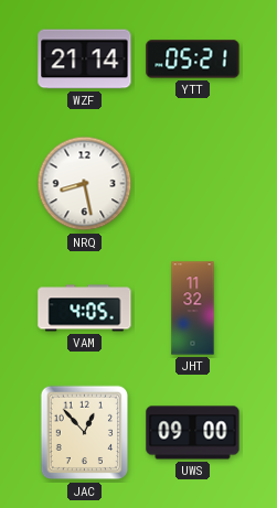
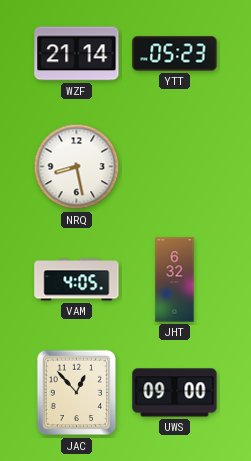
YTT: 05:21 -> 05:23
JHT: 11:32 -> 6:32
